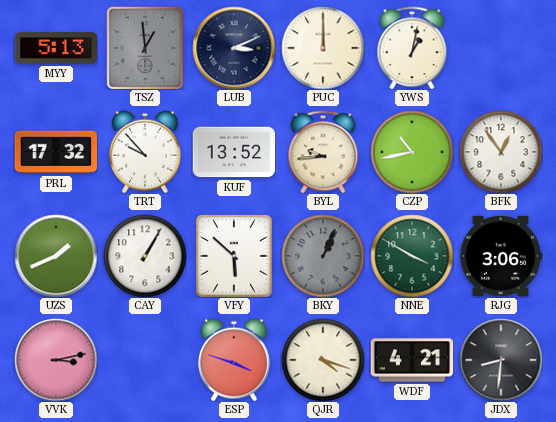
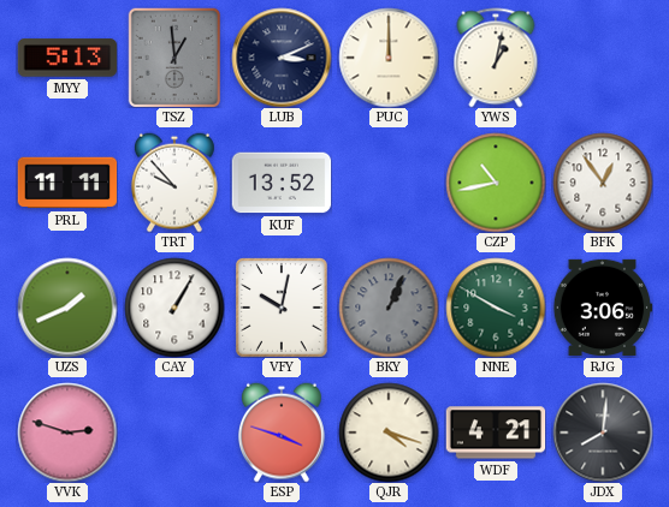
PRL: 17:32 -> 11:11
BYL: 9:44 -> none
VFY: 5:52 -> 10:02
VVK: 3:13 -> 2:48
JDX: 8:31 -> 8:01
